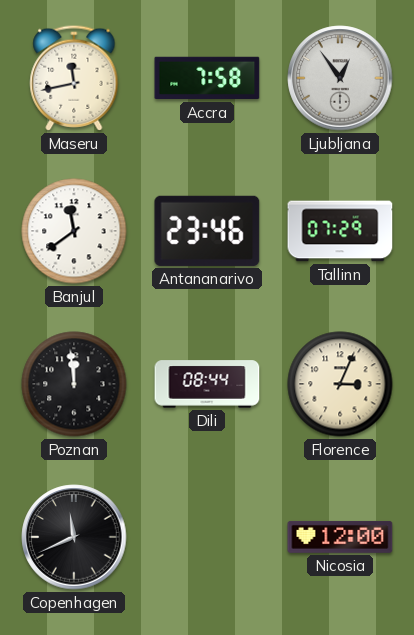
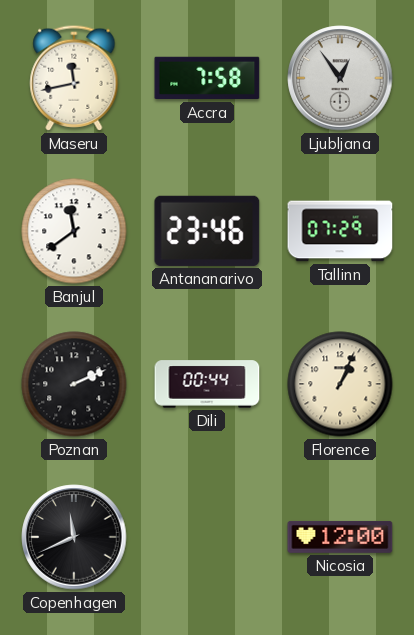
Poznan: 11:59 -> 2:11
Dili: 08:44 -> 00:44
Florence: 3:04 -> 1:04
